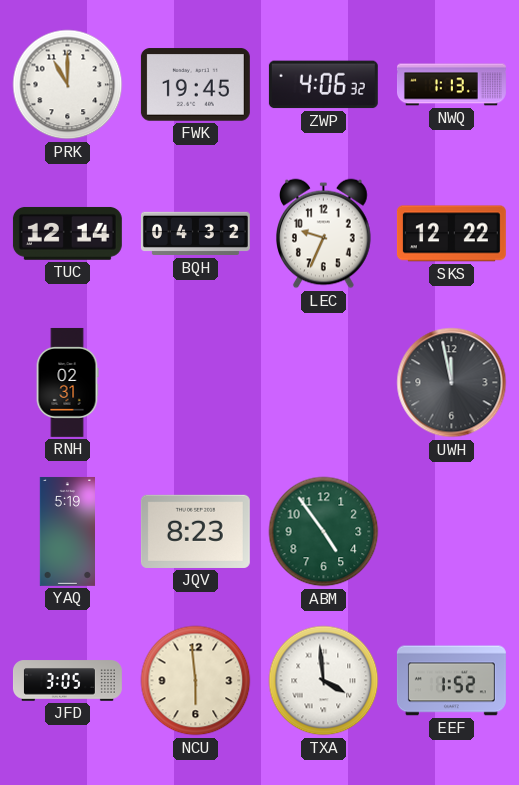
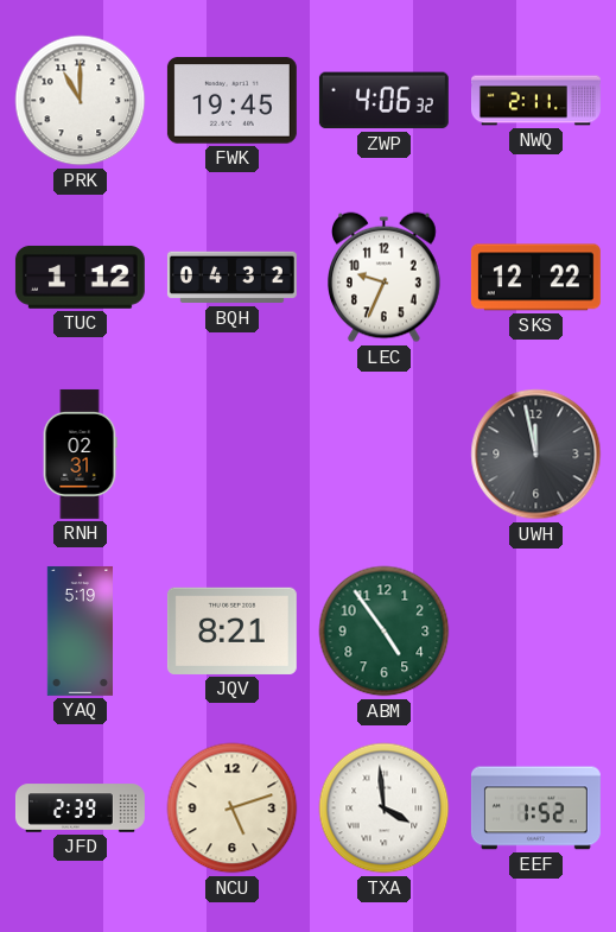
NWQ: 1:13 -> 2:11
TUC: 12:14 -> 1:12
JQV: 8:23 -> 8:21
JFD: 3:05 -> 2:39
NCU: 5:59 -> 5:12
